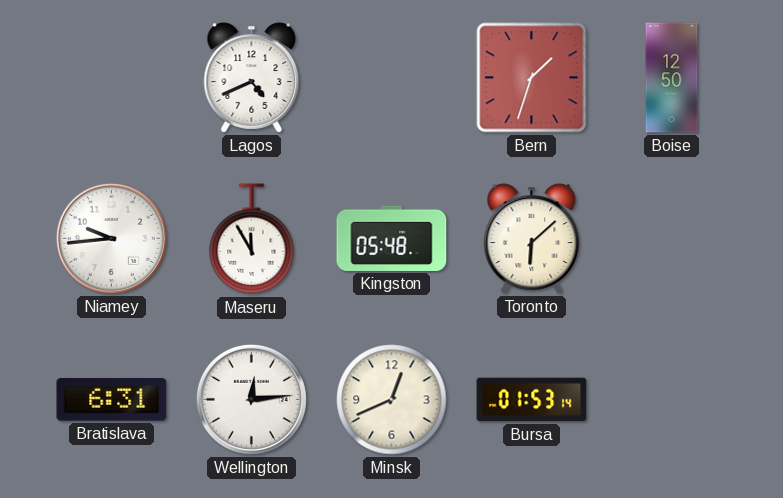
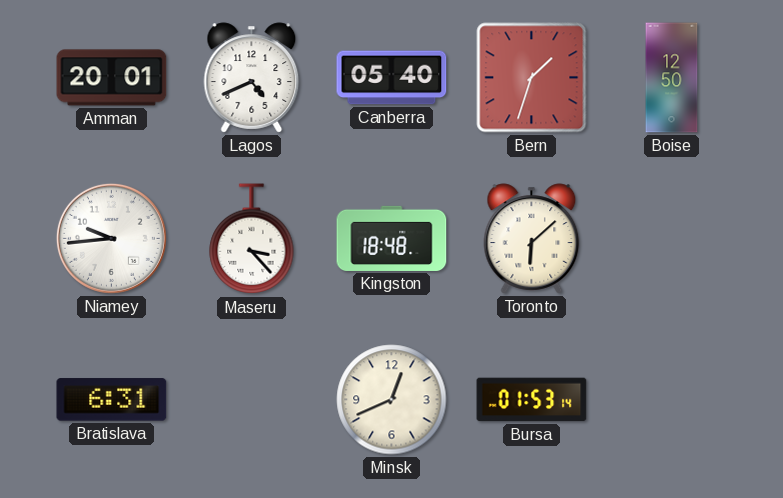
Amman: none -> 20:01
Canberra: none -> 05:40
Maseru: 11:55 -> 3:23
Kingston: 05:48 -> 18:48
Wellington: 12:14 -> none
